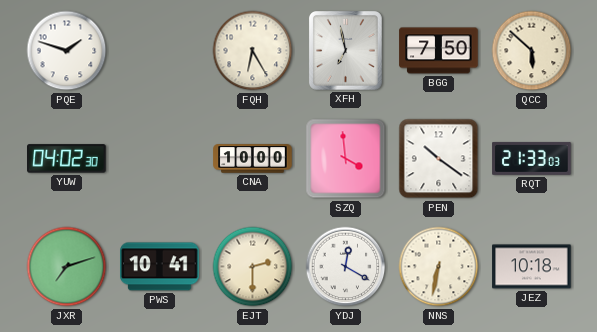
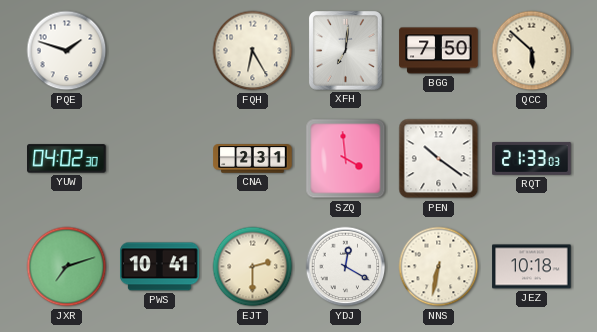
XFH: 6:58 -> 7:01
CNA: 10:00 -> 2:31
